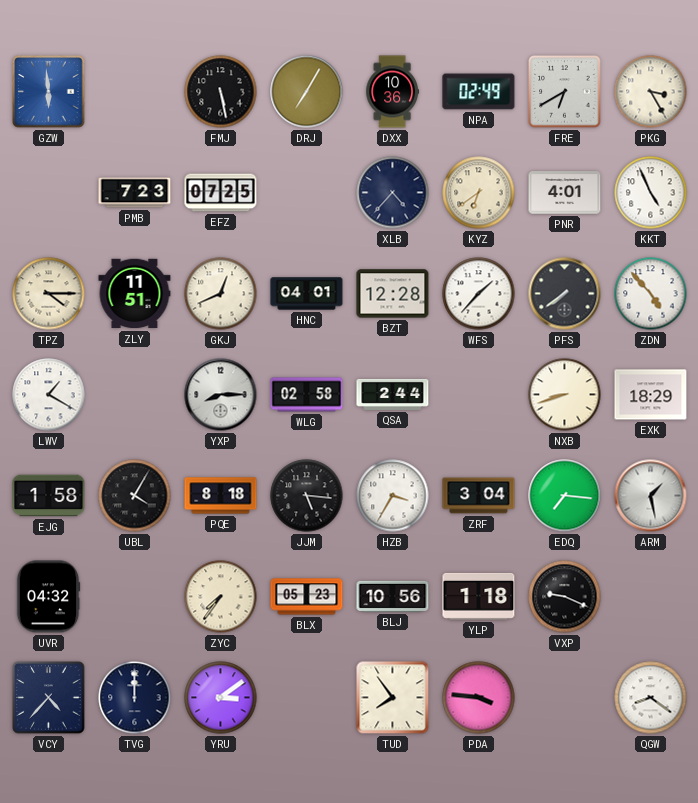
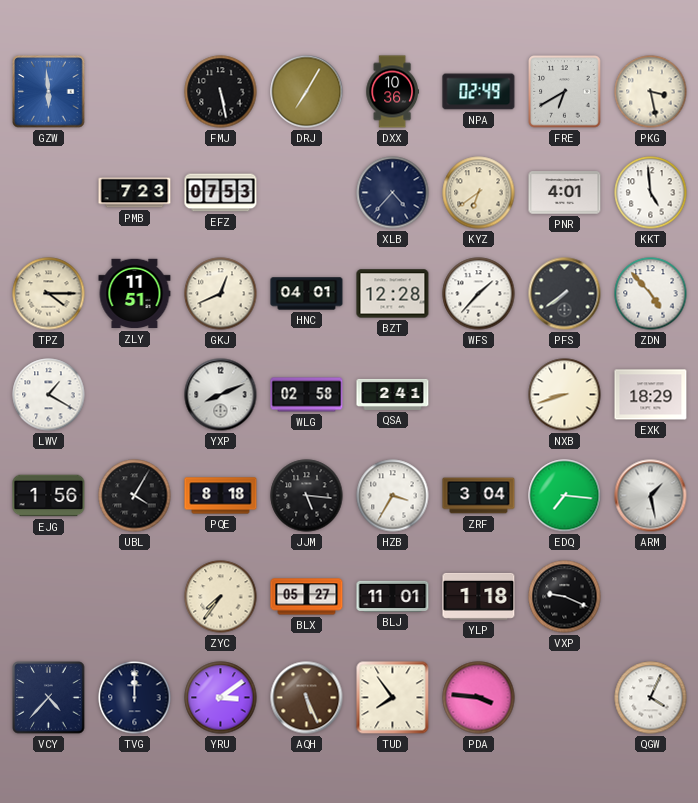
PKG: 3:25 -> 3:28
EFZ: 07:25 -> 07:53
KKT: 4:56 -> 4:59
YXP: 8:15 -> 8:11
QSA: 2:44 -> 2:41
EJG: 1:58 -> 1:56
UVR: 04:32 -> none
BLX: 05:23 -> 05:27
BLJ: 10:56 -> 11:01
AQH: none -> 5:26
QGW: 8:21 -> 4:04
